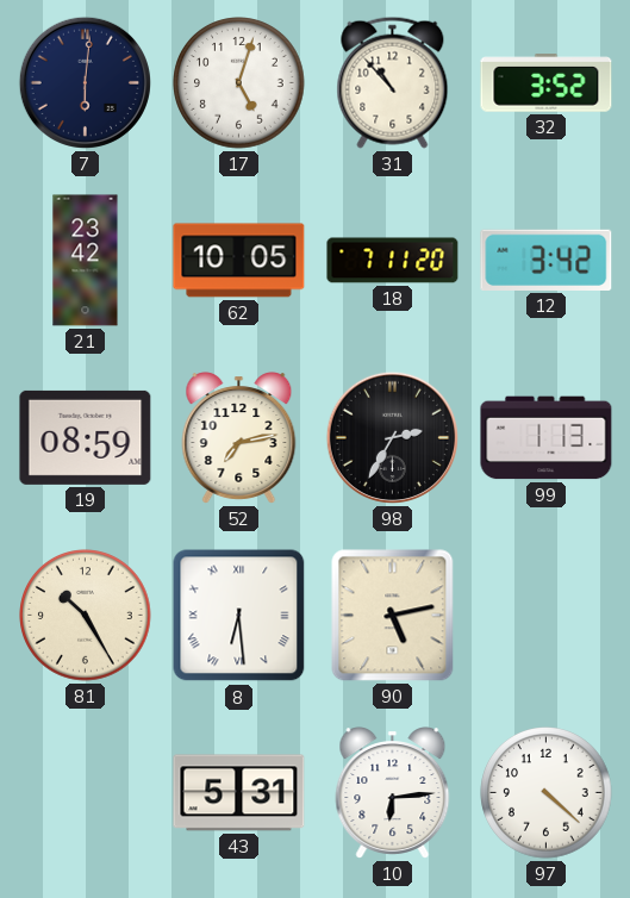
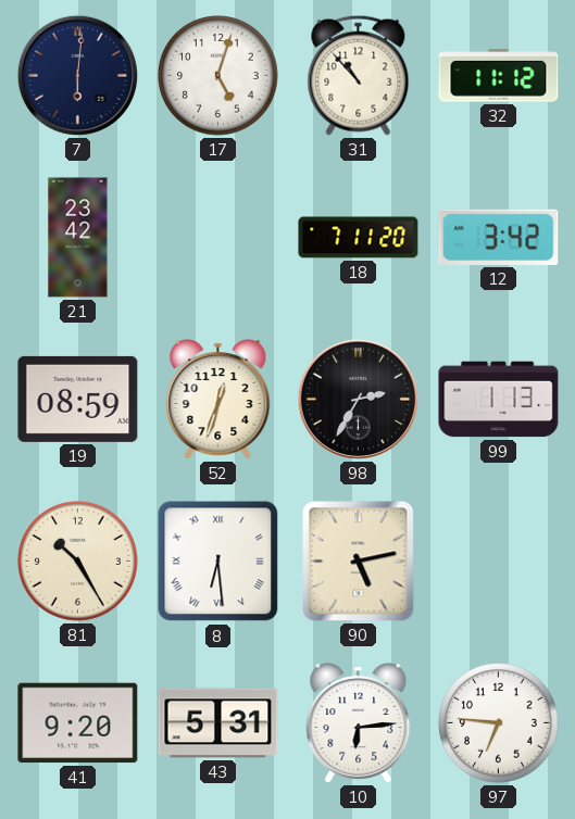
32: 3:52 -> 11:12
62: 10:05 -> none
52: 7:13 -> 12:33
41: none -> 9:20
97: 4:22 -> 6:46
